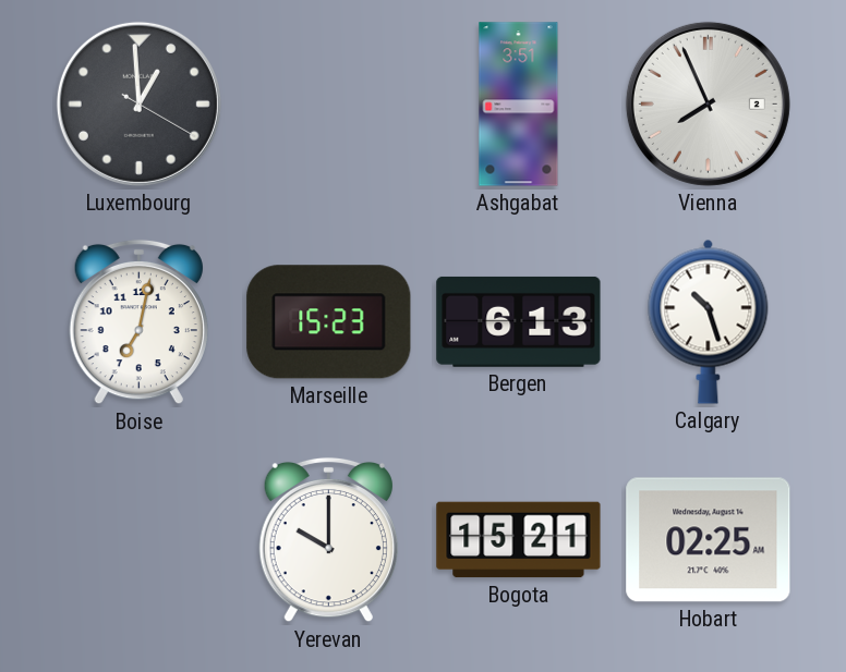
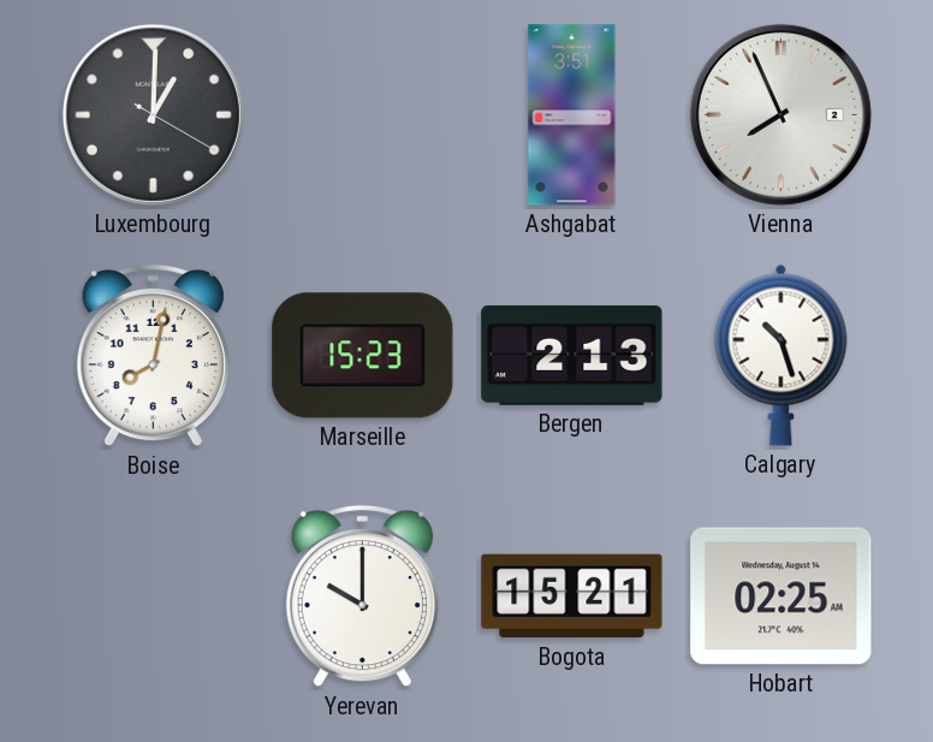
Luxembourg: 12:59 -> 1:00
Boise: 7:02 -> 8:02
Bergen: 6:13 -> 2:13
